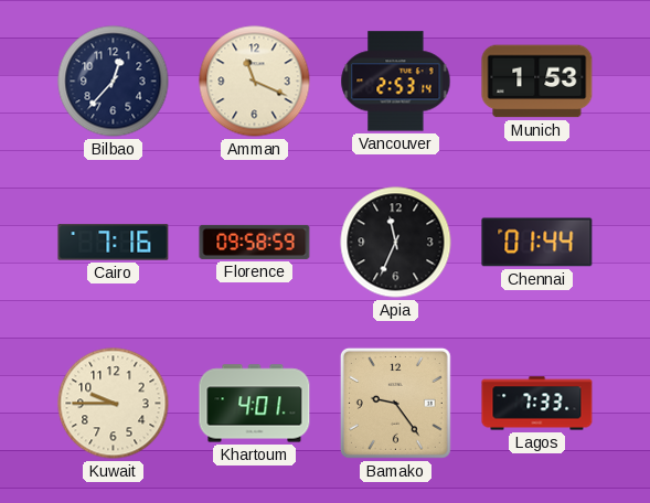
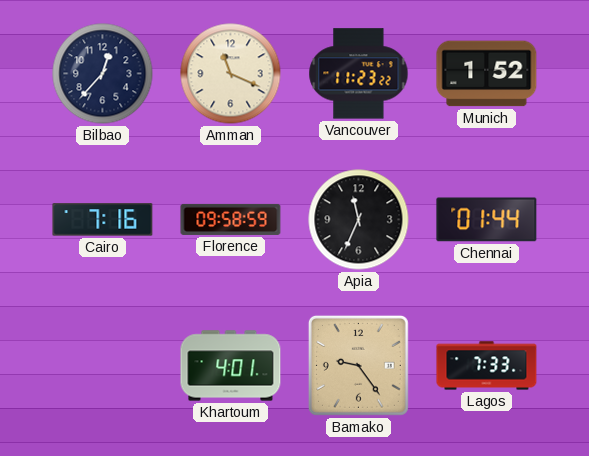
Vancouver: 2:53 -> 11:23
Munich: 1:53 -> 1:52
Kuwait: 9:45 -> none
